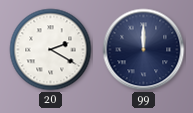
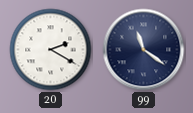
99: 12:00 -> 11:21
